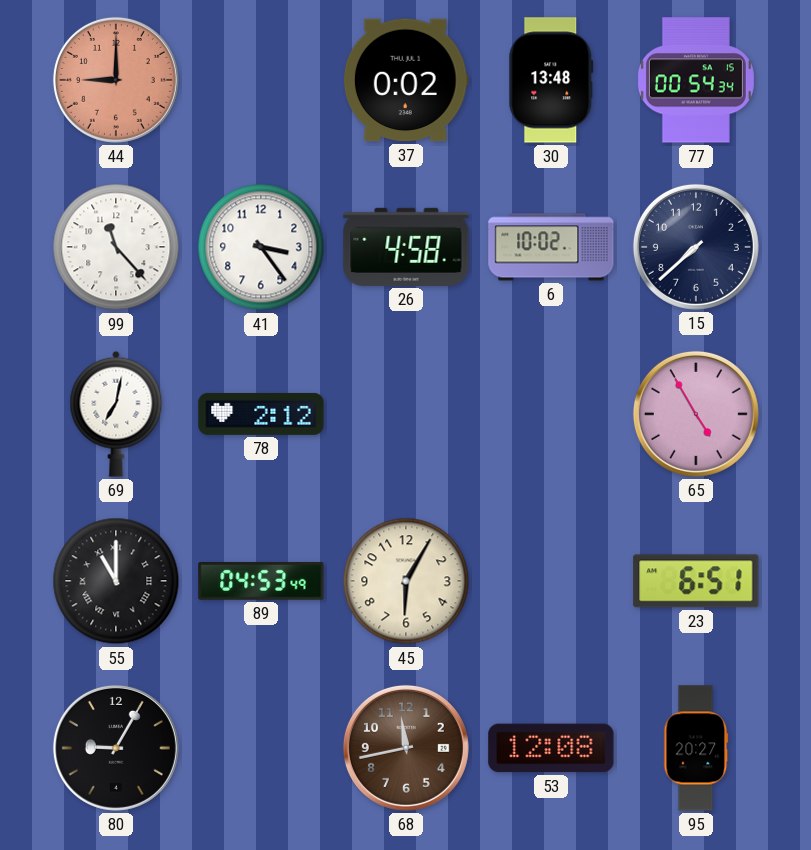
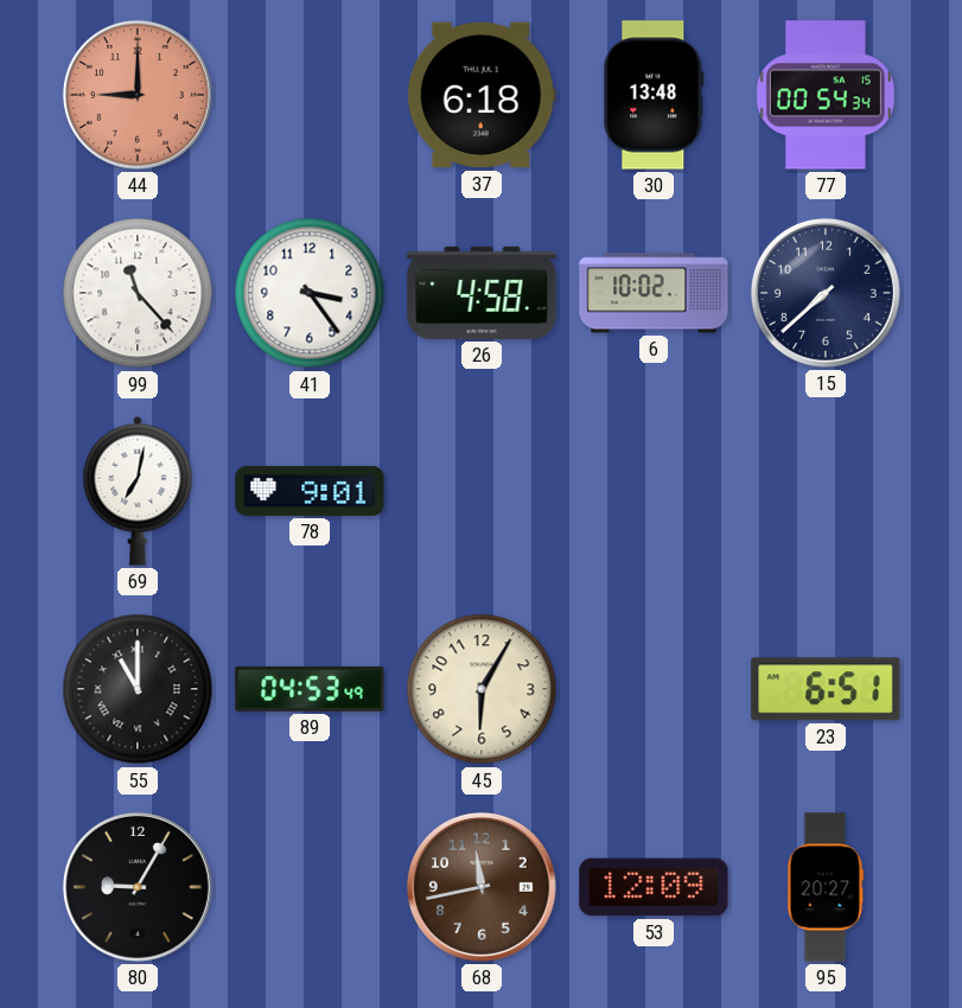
37: 0:02 -> 6:18
78: 2:12 -> 9:01
65: 4:55 -> none
53: 12:08 -> 12:09
